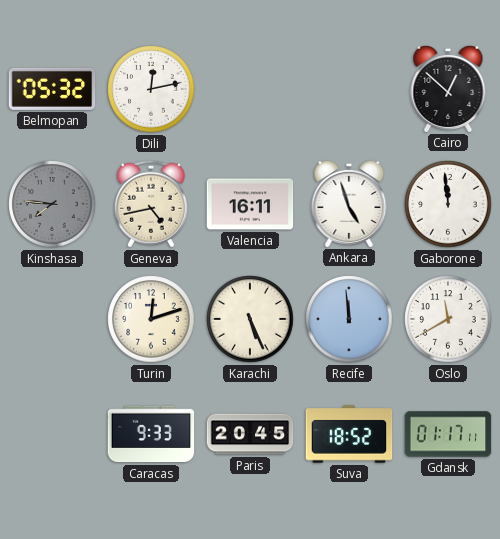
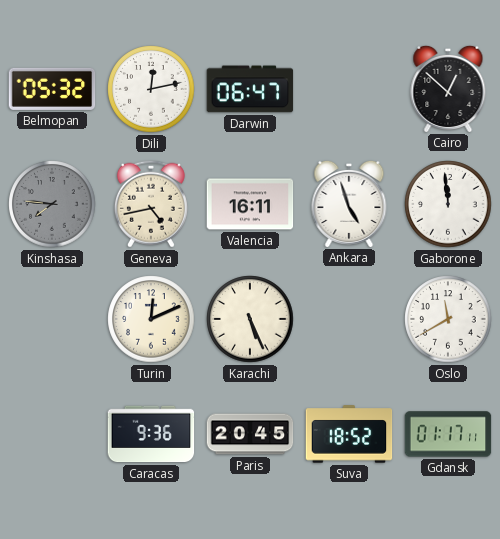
Darwin: none -> 06:47
Turin: 12:12 -> 12:11
Recife: 11:59 -> none
Caracas: 9:33 -> 9:36
